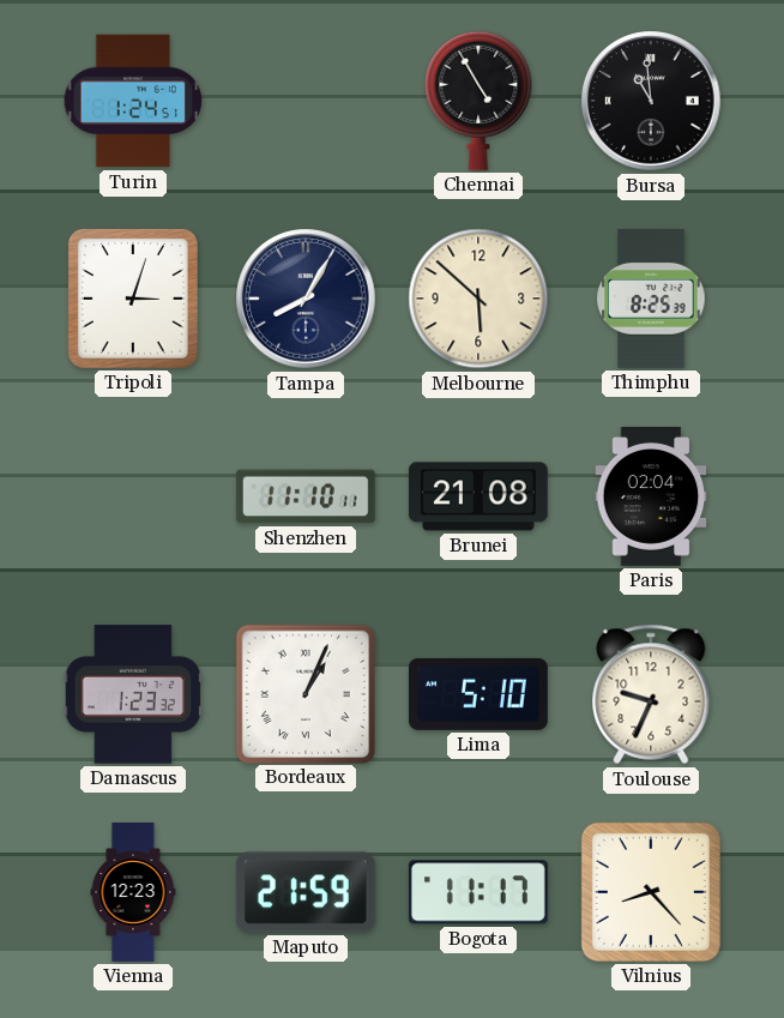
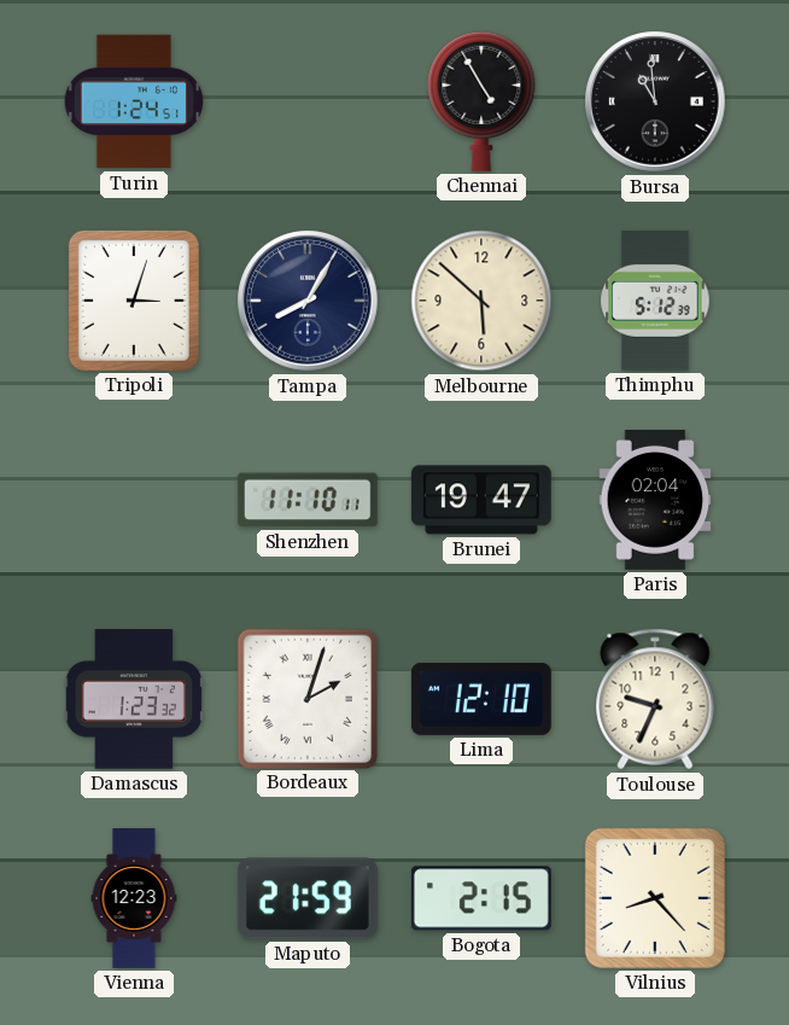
Thimphu: 8:25 -> 5:12
Brunei: 21:08 -> 19:47
Bordeaux: 1:04 -> 2:03
Lima: 5:10 -> 12:10
Bogota: 11:17 -> 2:15
